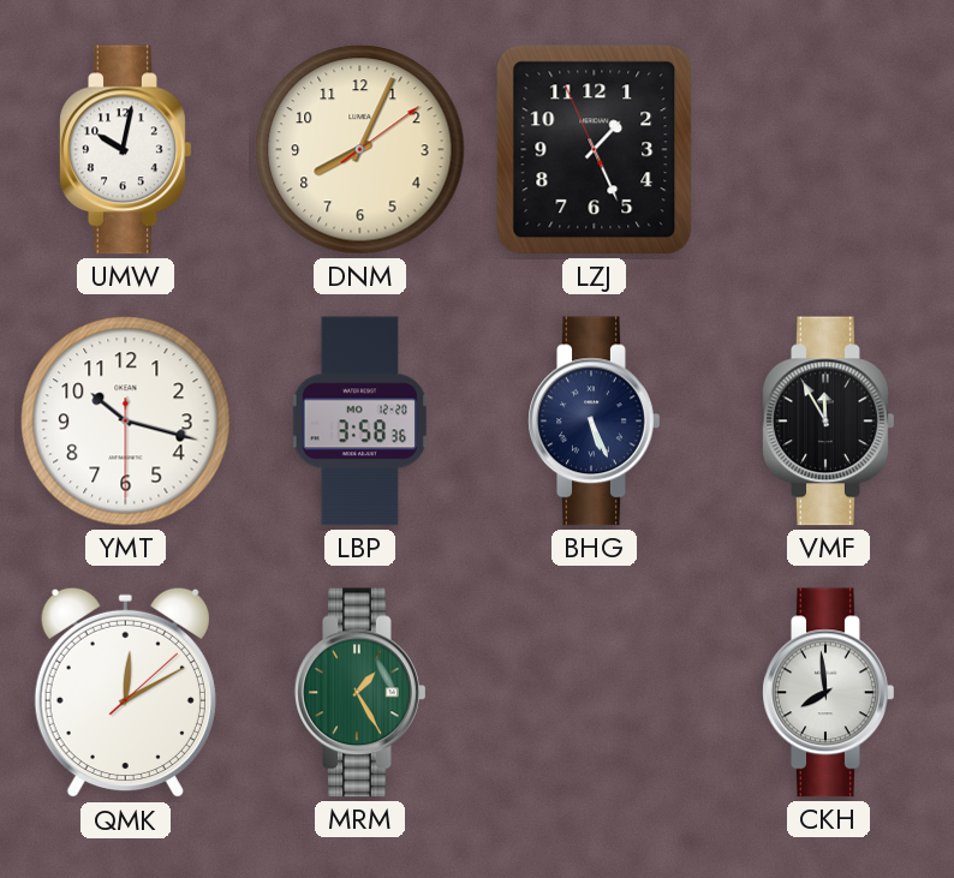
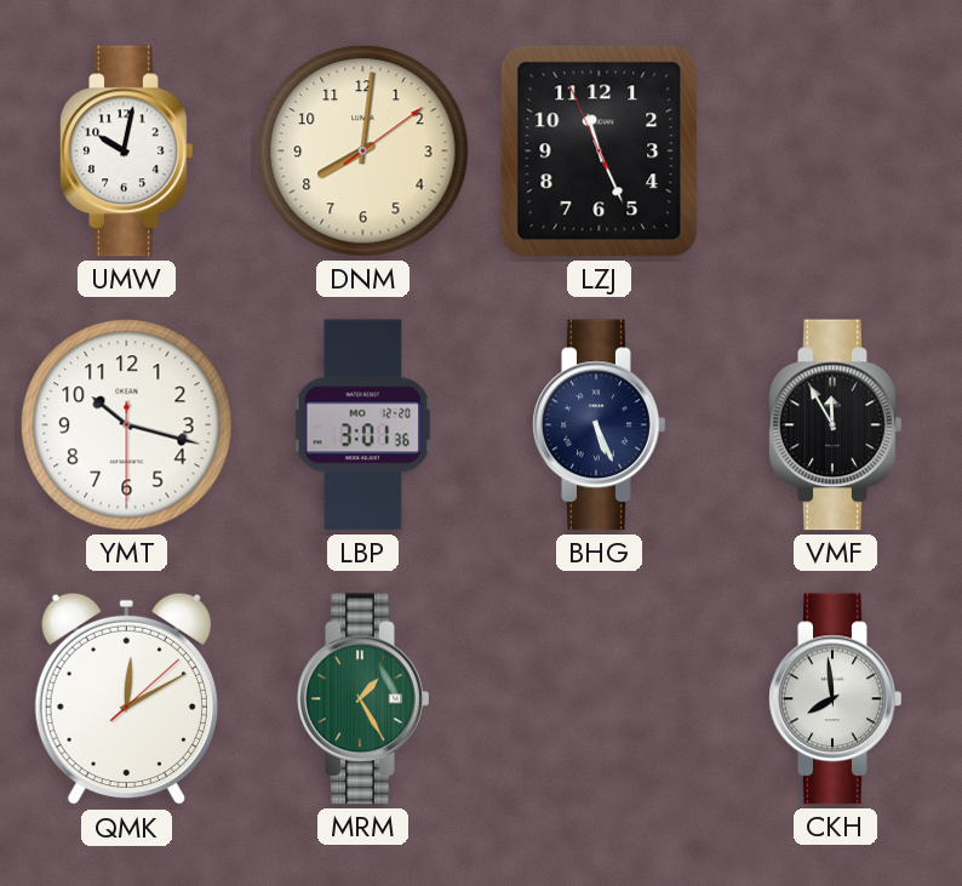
DNM: 8:04 -> 8:01
LZJ: 1:25 -> 11:25
LBP: 3:58 -> 3:01
